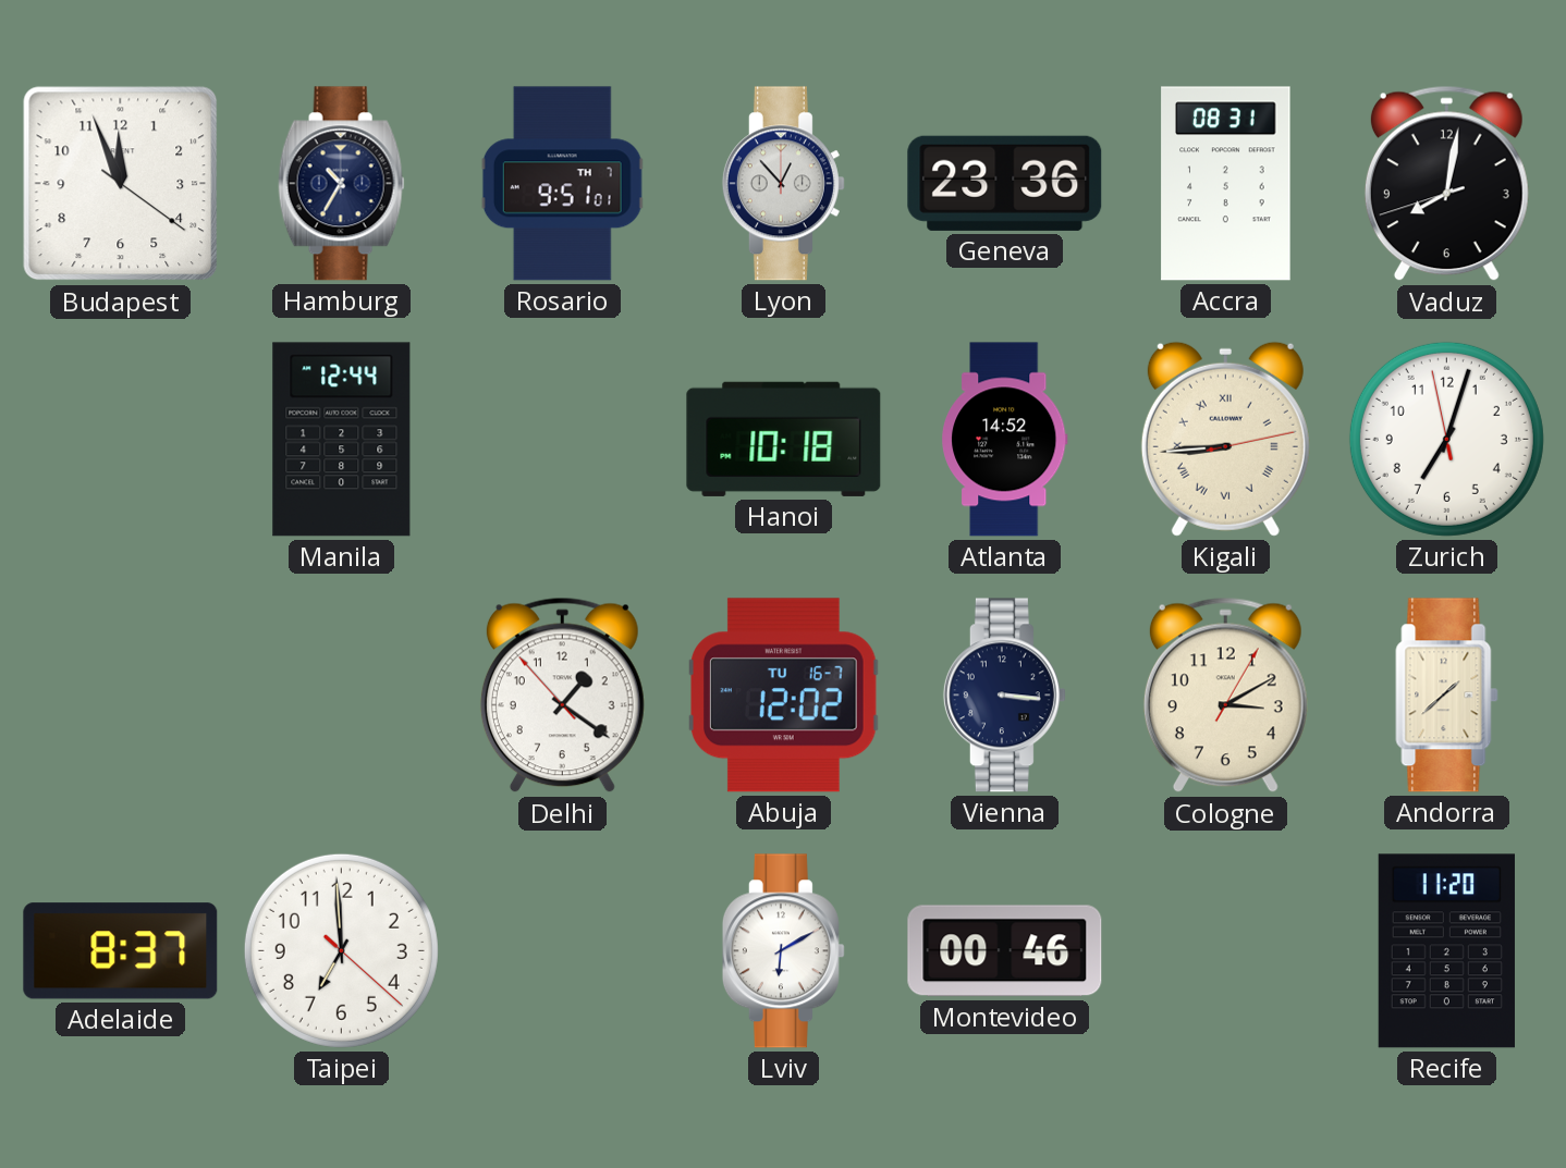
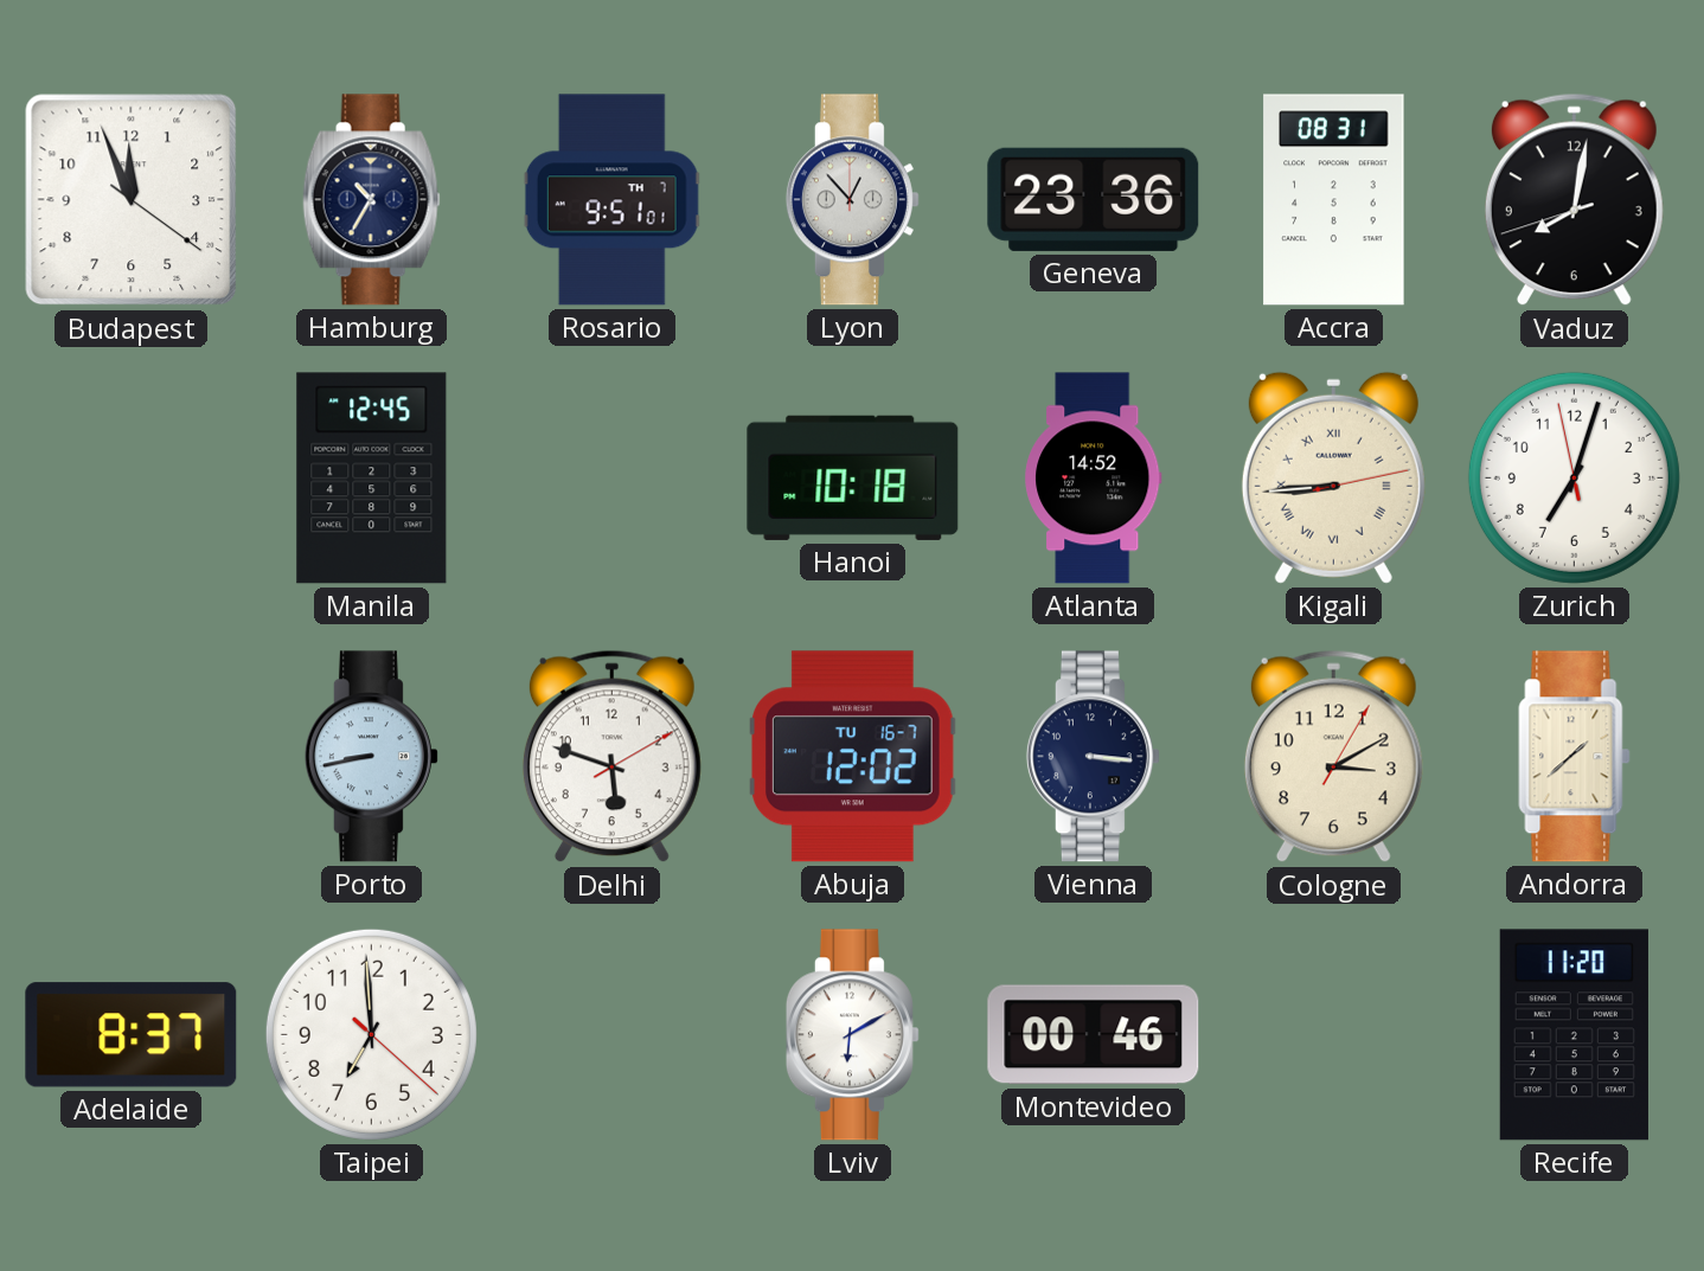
Manila: 12:44 -> 12:45
Porto: none -> 8:43
Delhi: 1:20 -> 5:48
